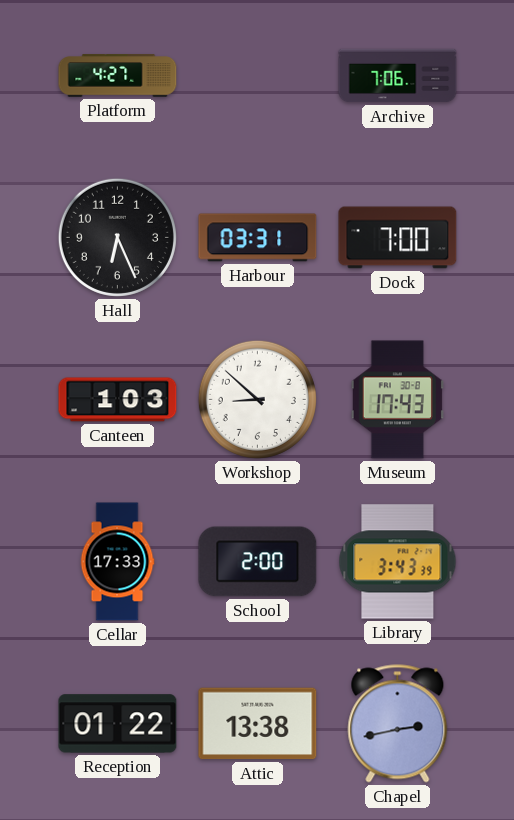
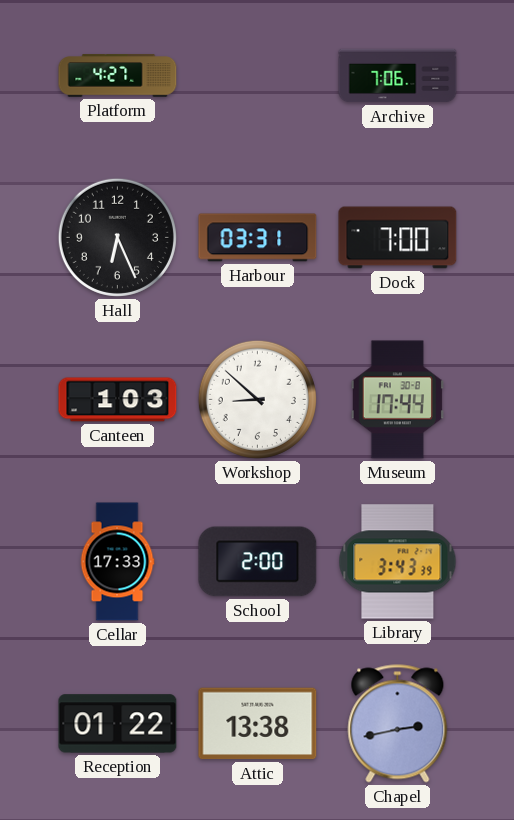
Museum: 17:43 -> 17:44
